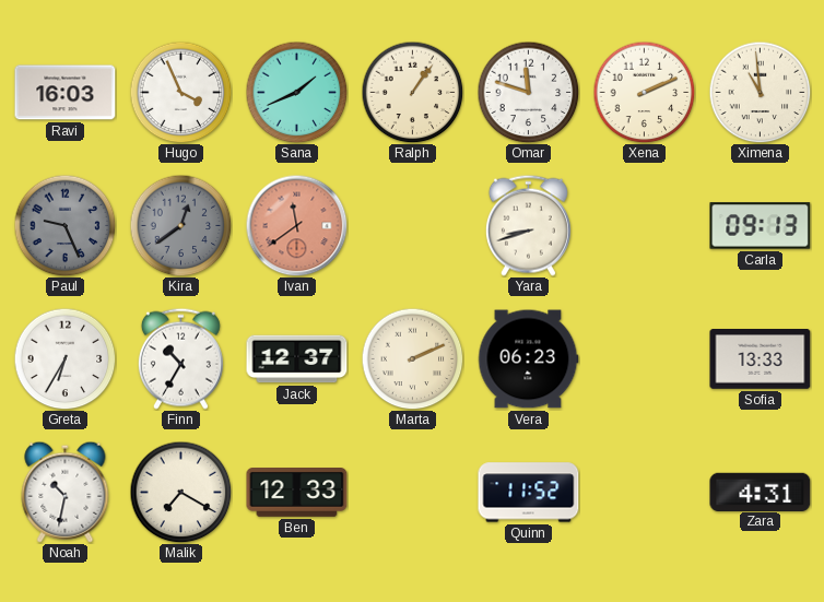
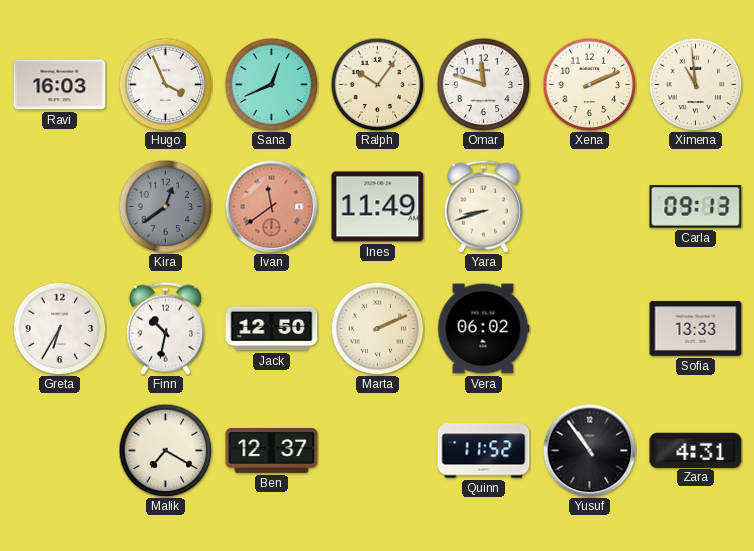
Sana: 1:41 -> 12:41
Ralph: 1:06 -> 10:06
Paul: 9:26 -> none
Ines: none -> 11:49
Finn: 10:35 -> 10:32
Jack: 12:37 -> 12:50
Vera: 06:23 -> 06:02
Noah: 10:32 -> none
Ben: 12:33 -> 12:37
Yusuf: none -> 10:54
